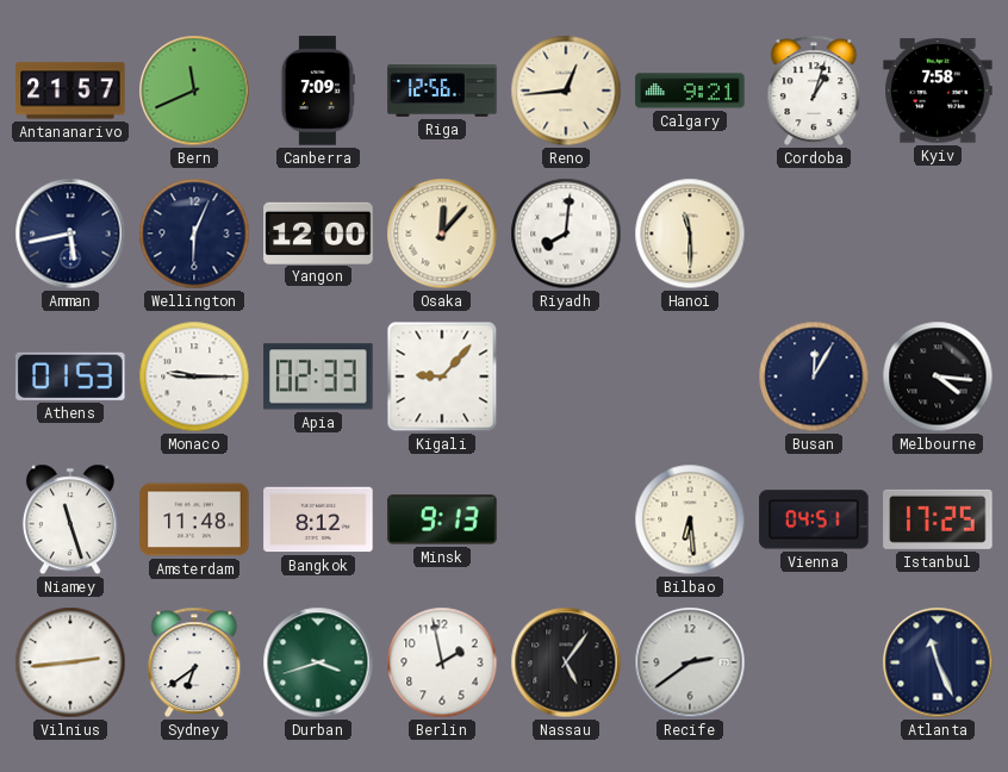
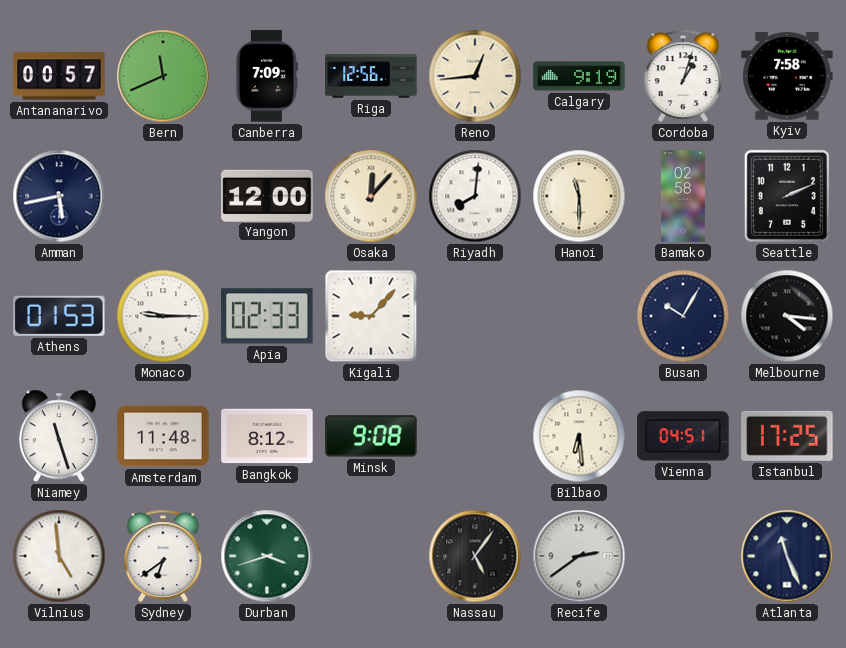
Antananarivo: 21:57 -> 00:57
Calgary: 9:21 -> 9:19
Wellington: 6:04 -> none
Bamako: none -> 02:58
Seattle: none -> 2:11
Busan: 12:05 -> 10:05
Minsk: 9:13 -> 9:08
Vilnius: 2:44 -> 4:59
Berlin: 1:58 -> none
